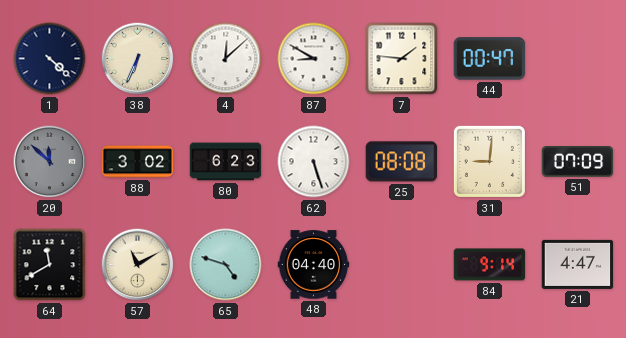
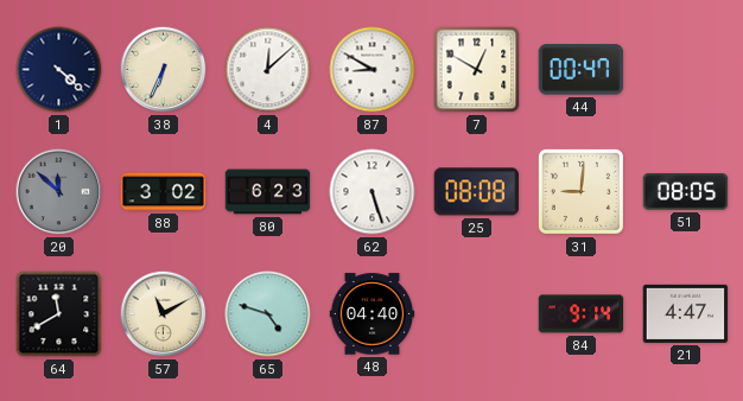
7: 1:46 -> 12:50
51: 07:09 -> 08:05
